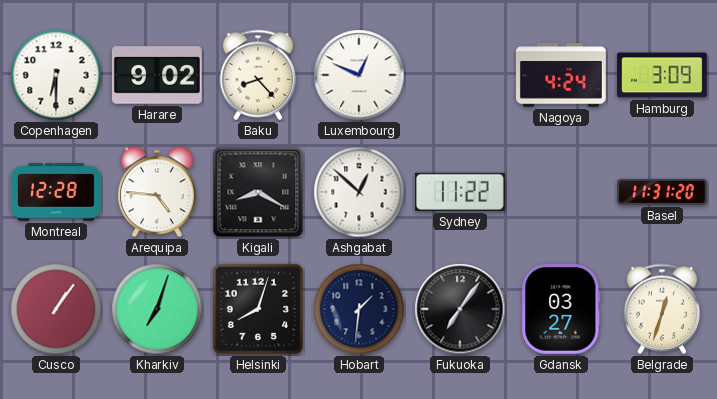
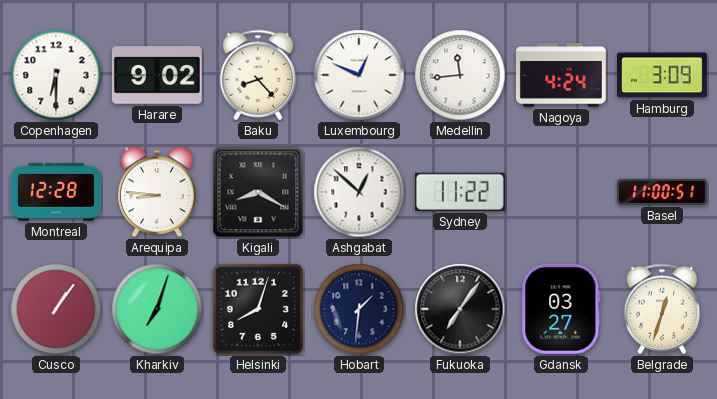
Medellin: none -> 11:44
Arequipa: 4:46 -> 8:46
Basel: 11:31 -> 11:00
